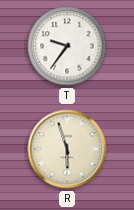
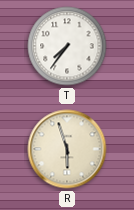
T: 9:36 -> 7:36
